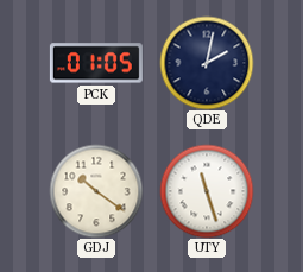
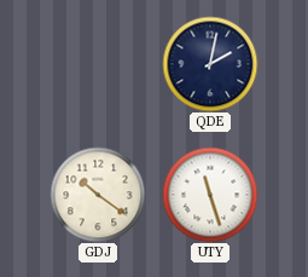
PCK: 01:05 -> none
